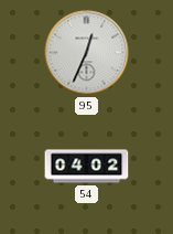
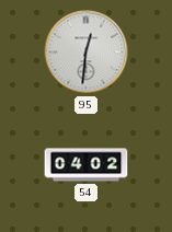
95: 12:34 -> 12:31
